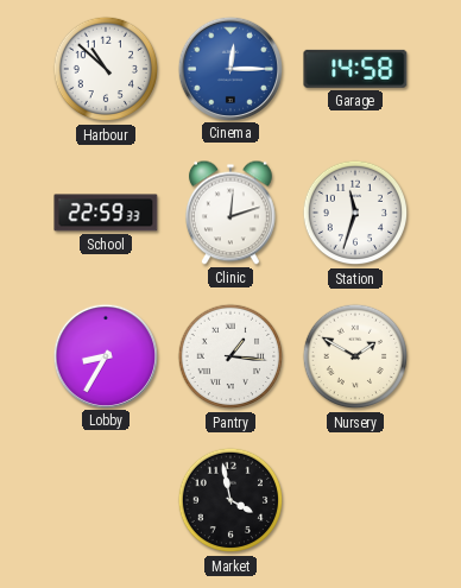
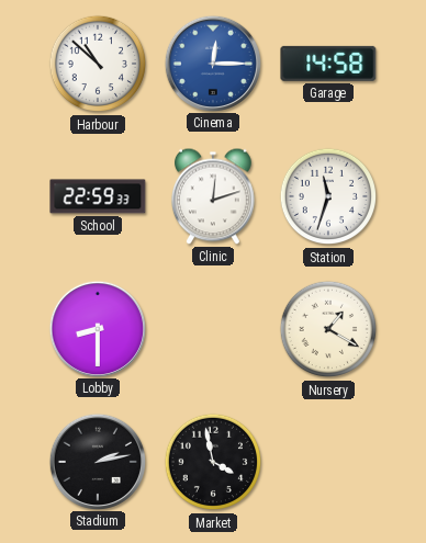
Lobby: 8:35 -> 8:30
Pantry: 1:16 -> none
Nursery: 1:50 -> 1:20
Stadium: none -> 2:13
